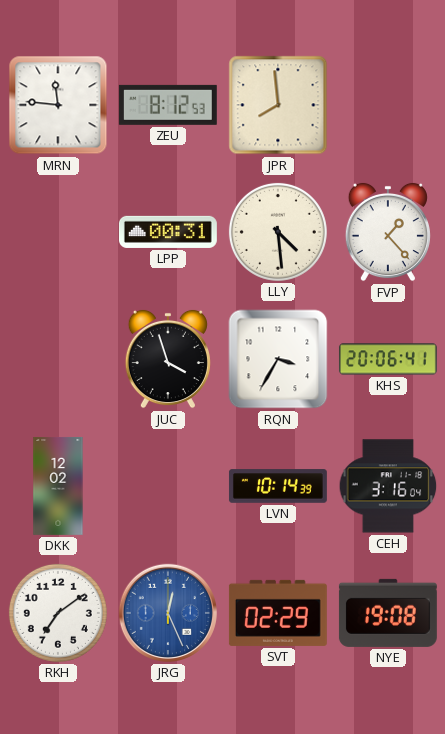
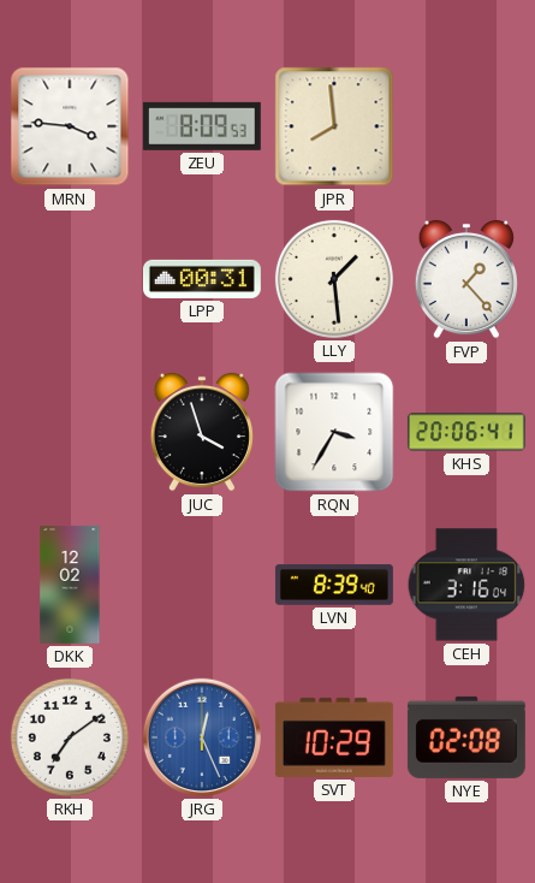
MRN: 11:46 -> 3:46
ZEU: 8:12 -> 8:09
LLY: 4:29 -> 1:29
LVN: 10:14 -> 8:39
SVT: 02:29 -> 10:29
NYE: 19:08 -> 02:08
